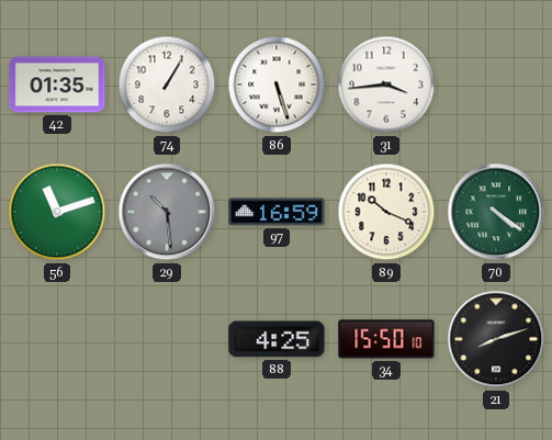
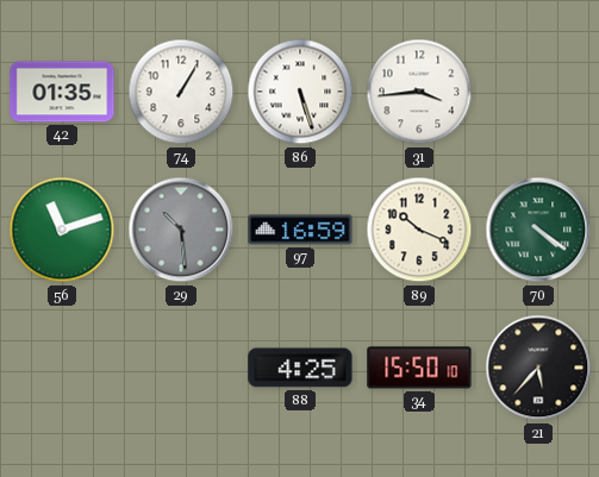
21: 8:12 -> 5:37
